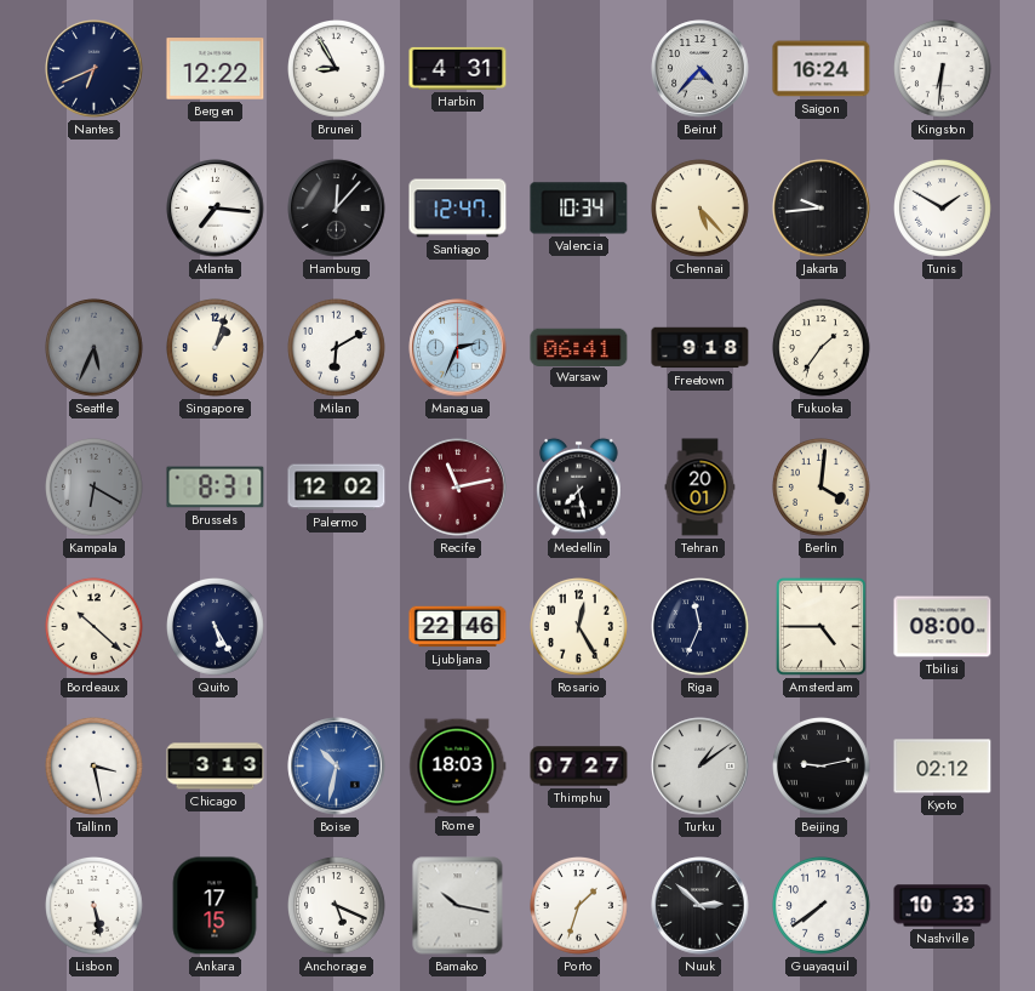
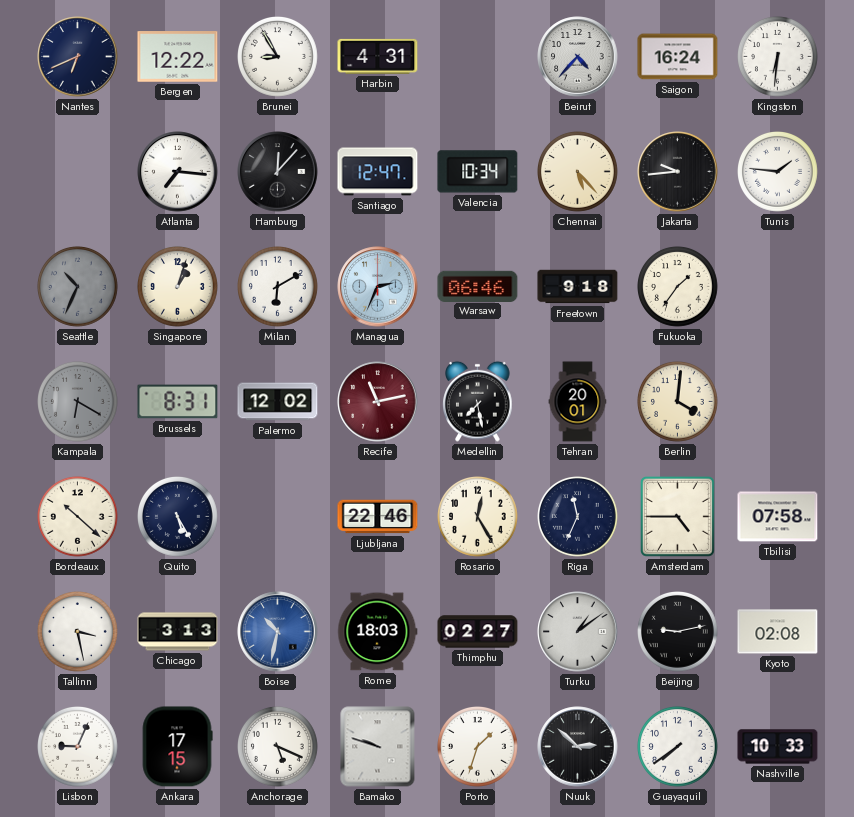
Tunis: 1:50 -> 1:46
Seattle: 5:34 -> 10:34
Warsaw: 06:41 -> 06:46
Tbilisi: 08:00 -> 07:58
Thimphu: 07:27 -> 02:27
Kyoto: 02:12 -> 02:08
Lisbon: 5:28 -> 9:04
Bamako: 10:17 -> 9:48
